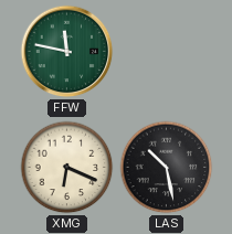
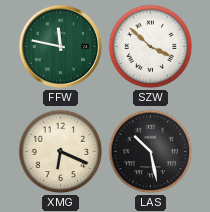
SZW: none -> 3:52
